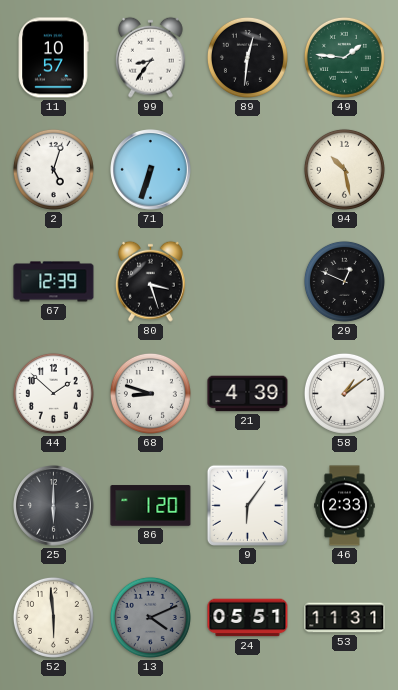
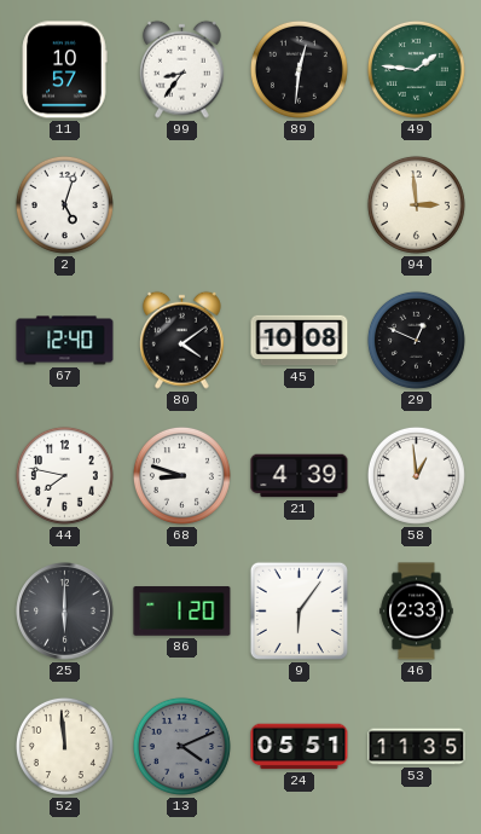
71: 6:33 -> none
94: 10:28 -> 2:59
67: 12:39 -> 12:40
80: 3:27 -> 4:09
45: none -> 10:08
44: 1:52 -> 7:47
58: 1:09 -> 12:59
52: 5:59 -> 11:59
53: 11:31 -> 11:35
